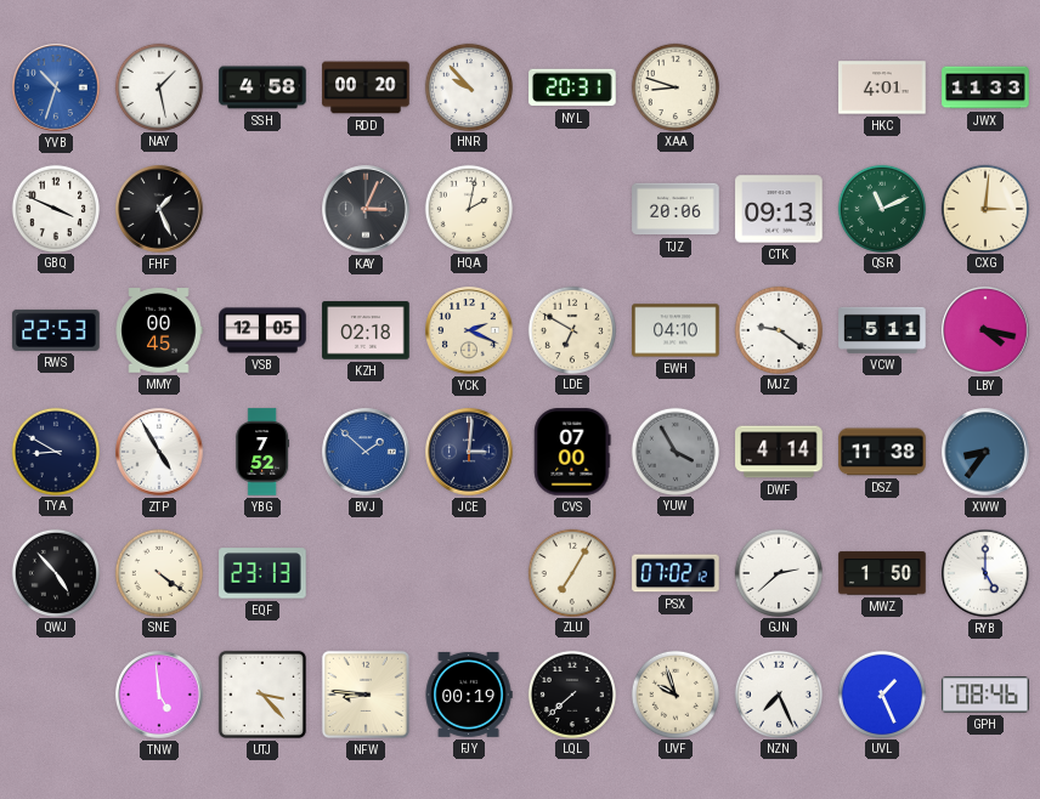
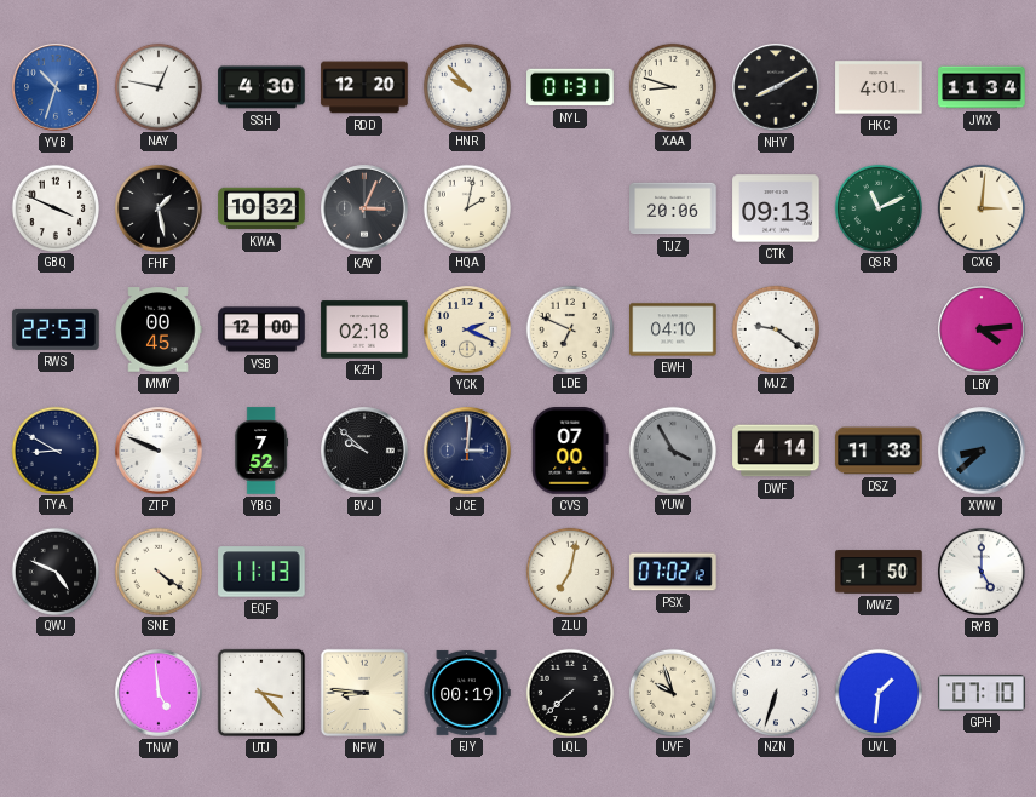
NAY: 1:28 -> 12:47
SSH: 4:58 -> 4:30
RDD: 00:20 -> 12:20
NYL: 20:31 -> 01:31
NHV: none -> 8:10
JWX: 11:33 -> 11:34
FHF: 1:26 -> 1:28
KWA: none -> 10:32
VSB: 12:05 -> 12:00
LDE: 6:50 -> 6:49
VCW: 5:11 -> none
LBY: 4:17 -> 4:14
ZTP: 4:55 -> 9:49
BVJ: 1:52 -> 9:52
BVJ dial: blue -> black
XWW: 8:36 -> 8:38
QWJ: 4:53 -> 4:49
EQF: 23:13 -> 11:13
ZLU: 7:05 -> 7:02
GJN: 2:38 -> none
NZN: 7:26 -> 6:33
UVL: 1:26 -> 1:31
GPH: 08:46 -> 07:10
